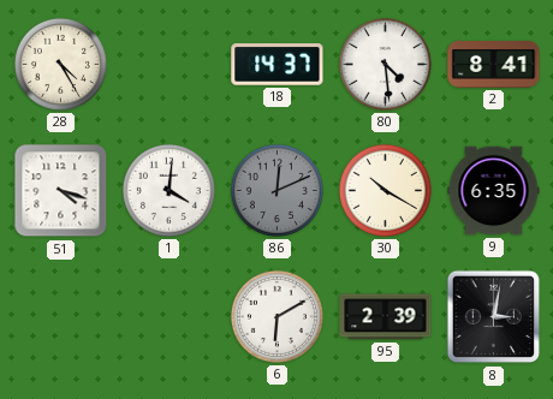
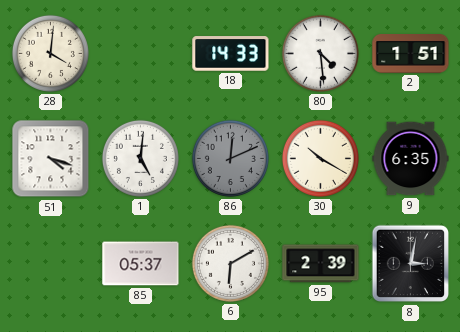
28: 4:25 -> 4:01
18: 14:37 -> 14:33
2: 8:41 -> 1:51
1: 4:01 -> 5:01
85: none -> 05:37
